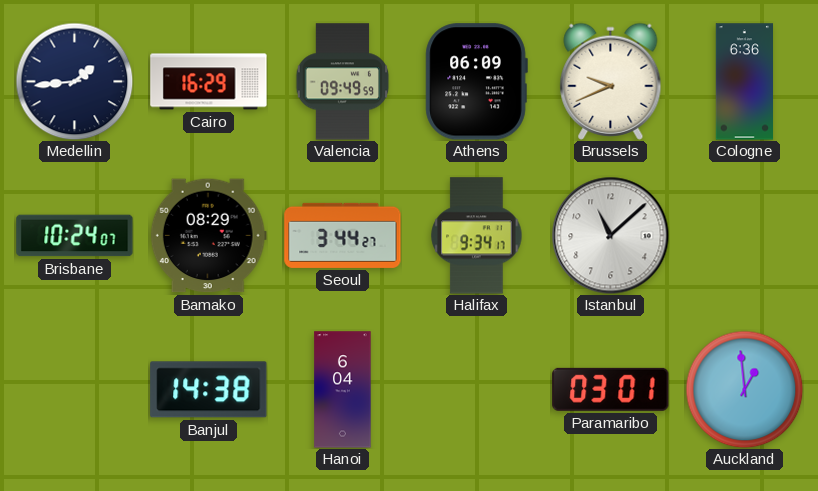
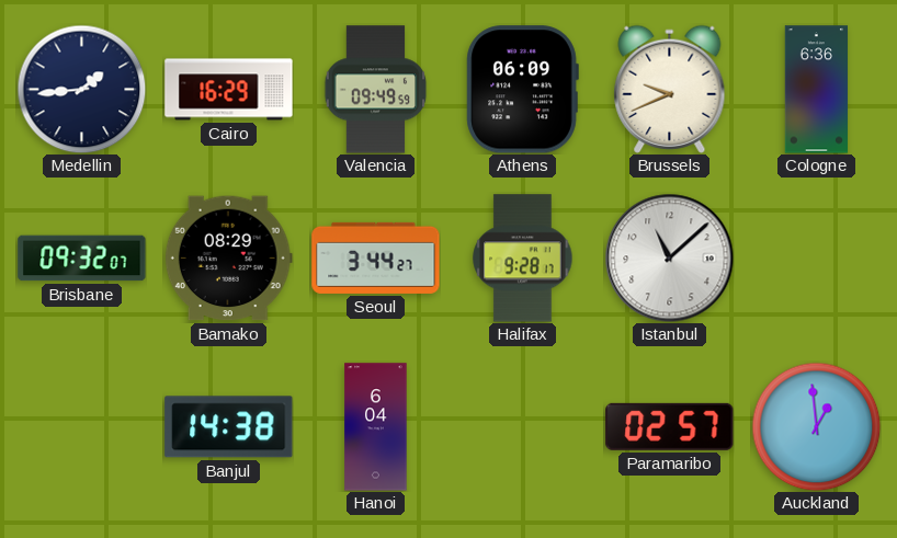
Brisbane: 10:24 -> 09:32
Halifax: 9:34 -> 9:28
Paramaribo: 03:01 -> 02:57
